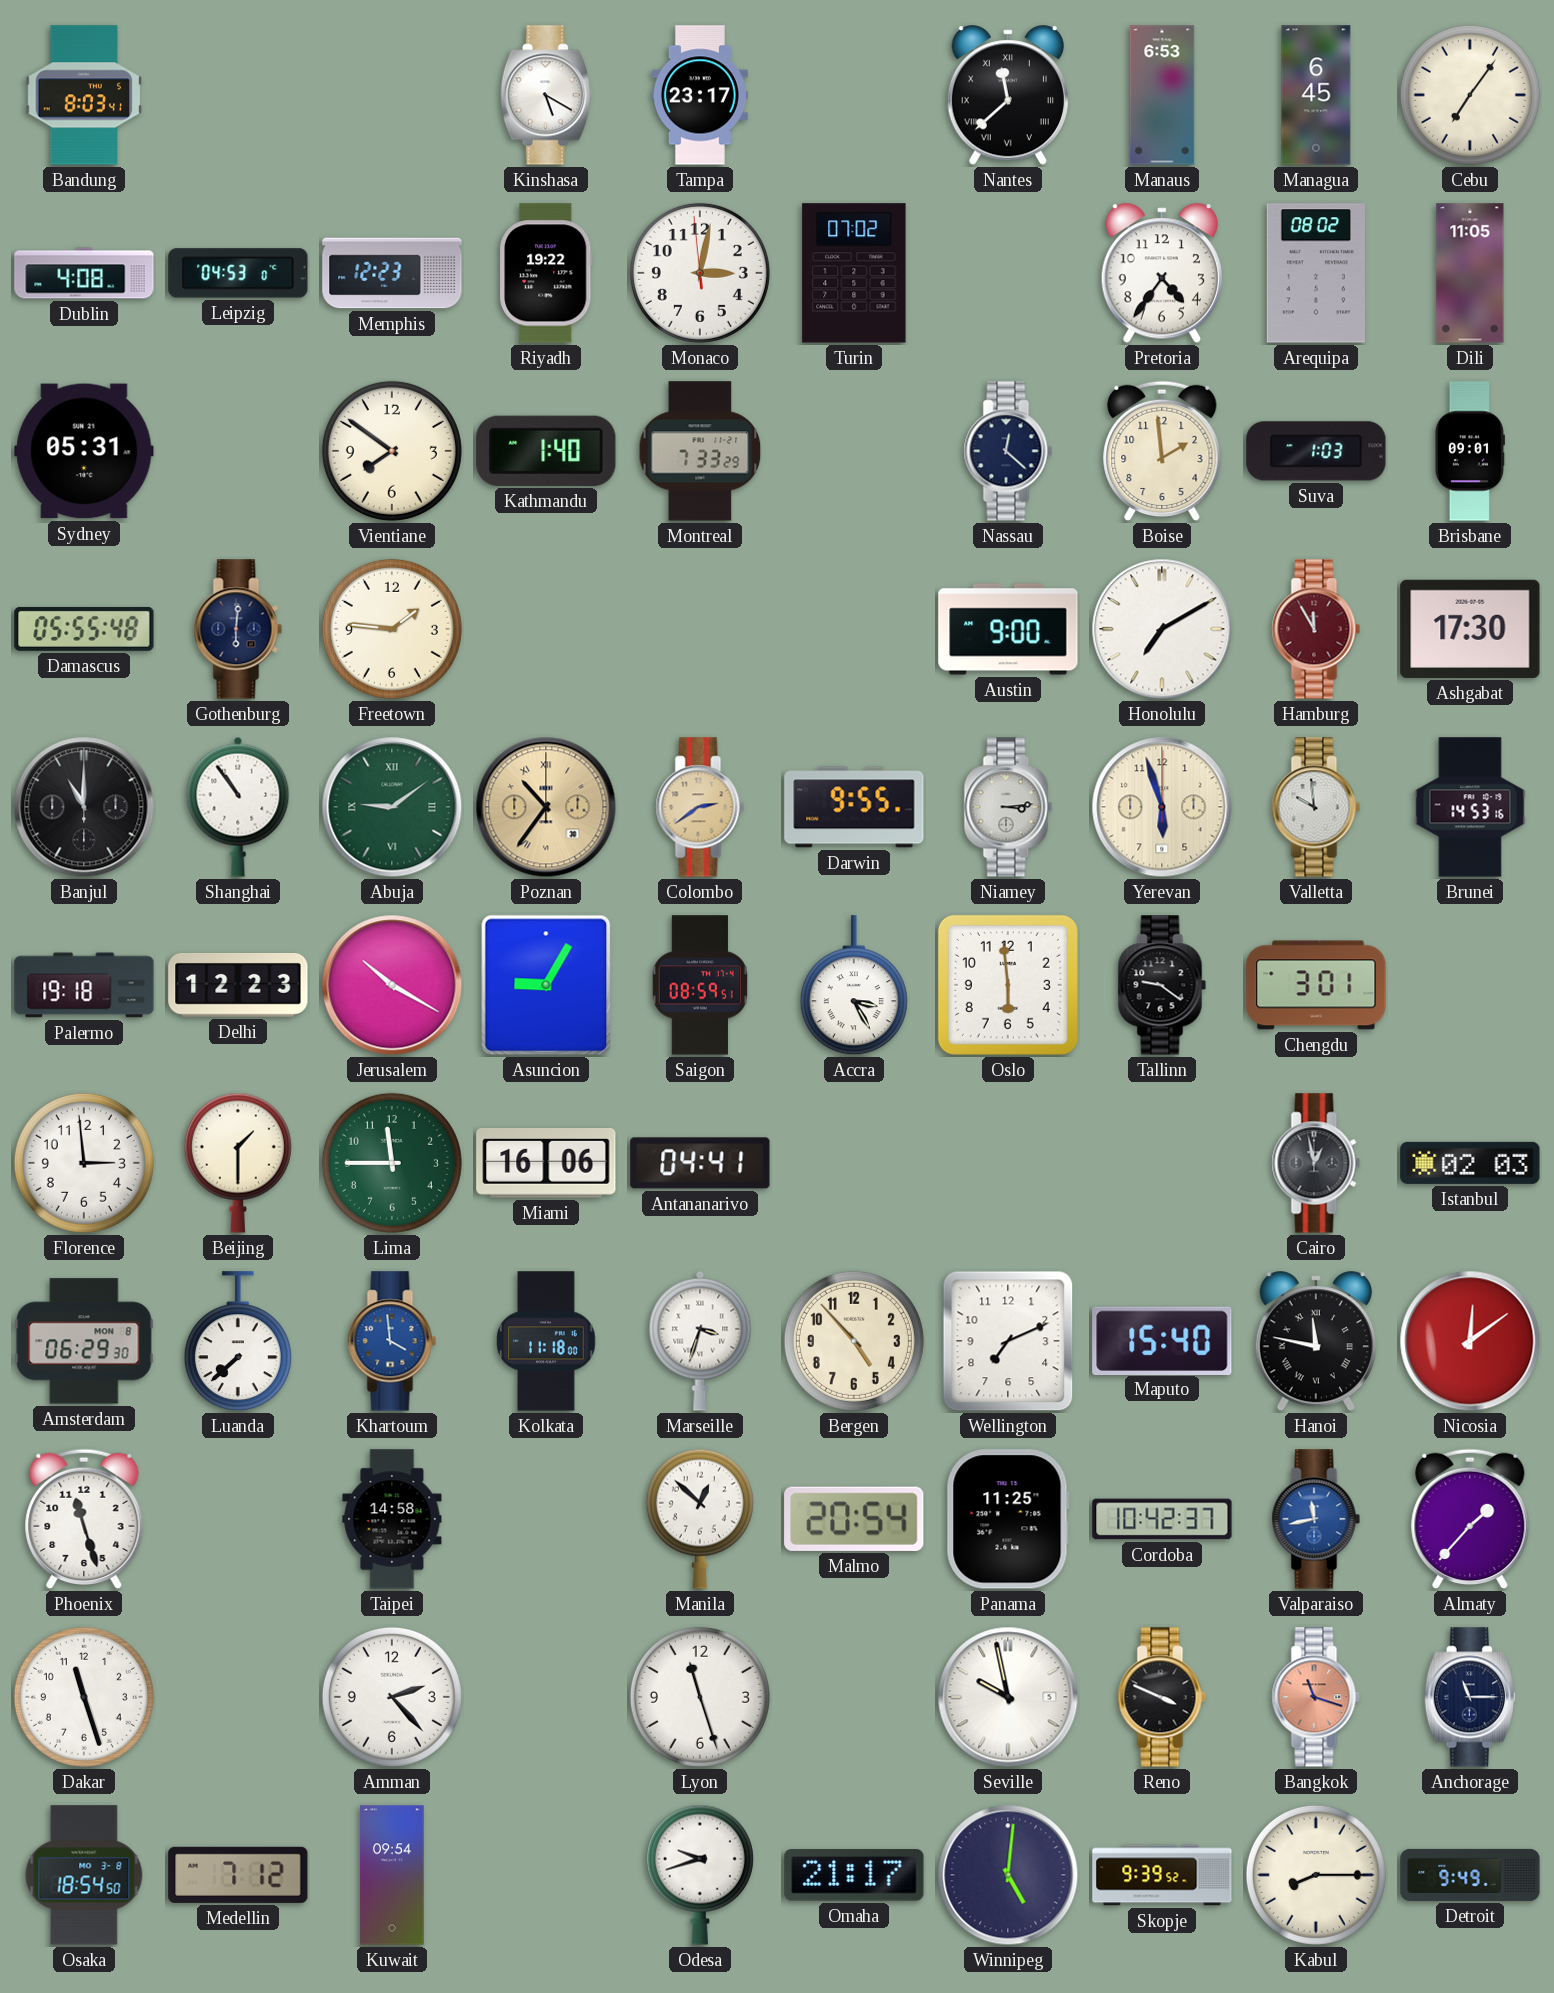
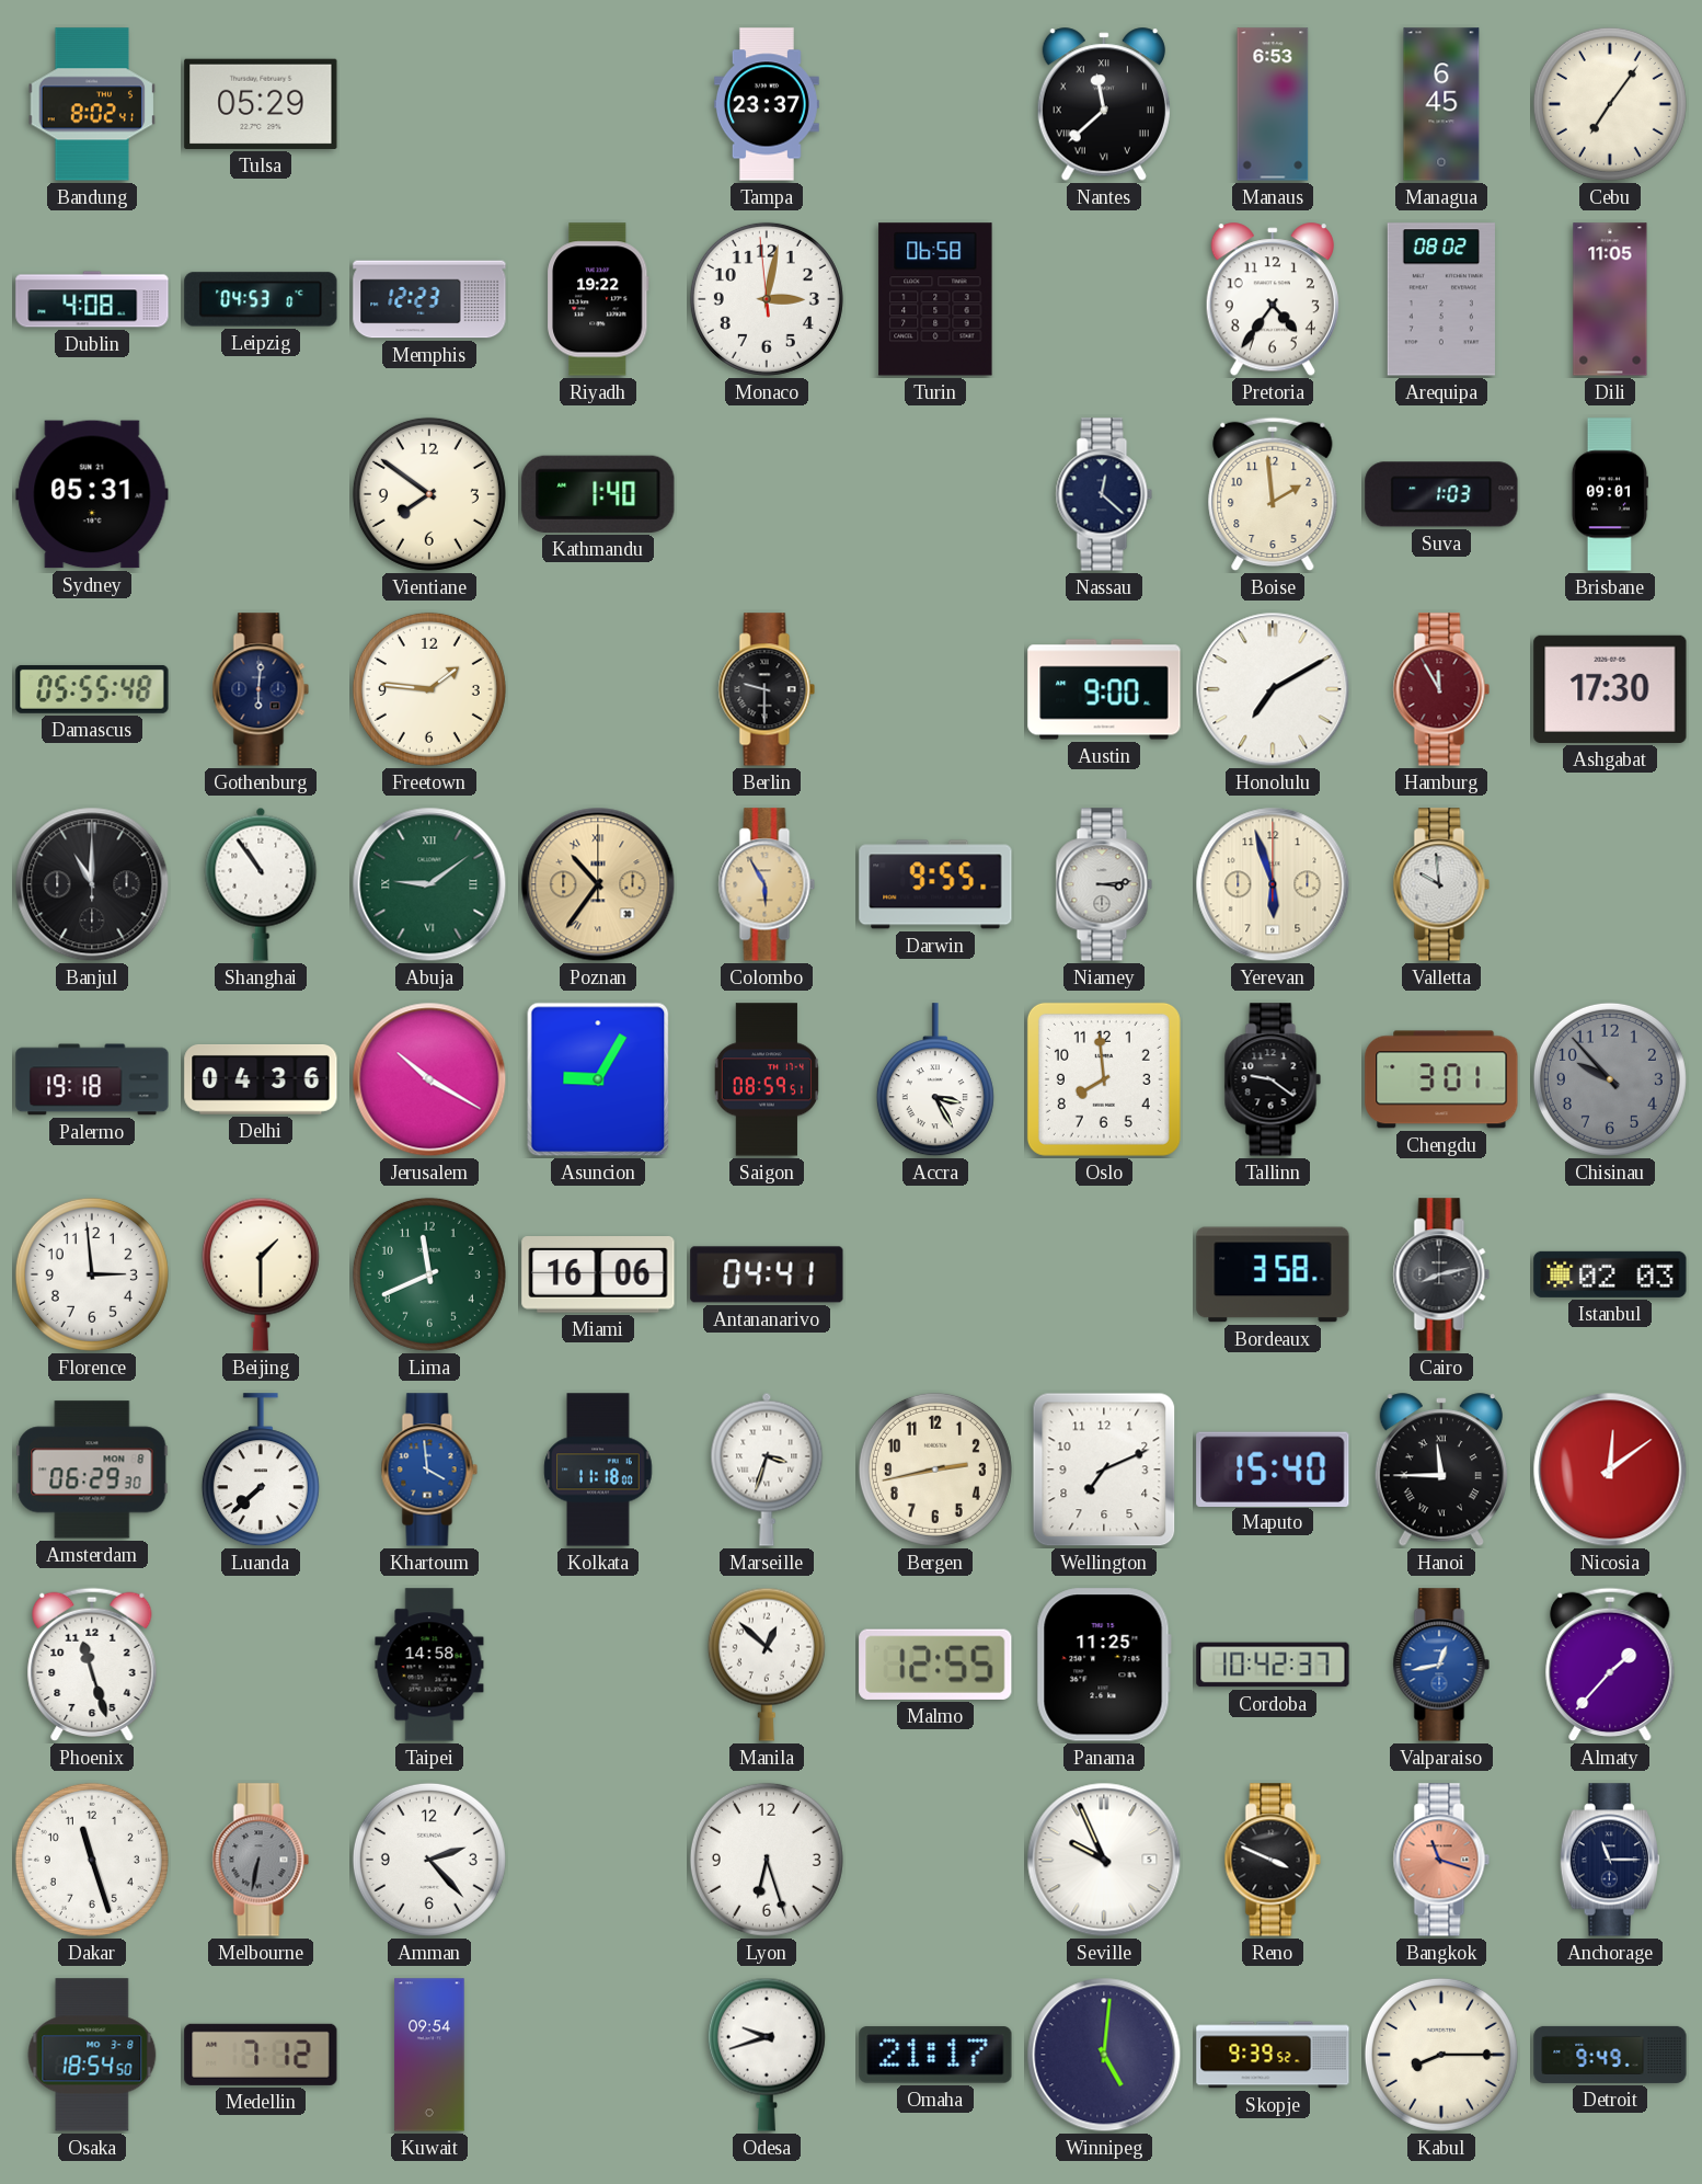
Bandung: 8:03 -> 8:02
Tulsa: none -> 05:29
Kinshasa: 5:20 -> none
Tampa: 23:17 -> 23:37
Turin: 07:02 -> 06:58
Montreal: 7:33 -> none
Berlin: none -> 9:30
Colombo: 2:39 -> 5:55
Brunei: 14:53 -> none
Delhi: 12:23 -> 04:36
Oslo: 5:59 -> 7:59
Chisinau: none -> 9:53
Lima: 11:45 -> 11:41
Bordeaux: none -> 3:58
Cairo: 12:58 -> 8:13
Bergen: 4:53 -> 2:43
Hanoi: 11:47 -> 11:45
Malmo: 20:54 -> 12:55
Valparaiso: 11:43 -> 12:43
Melbourne: none -> 6:32
Lyon: 11:27 -> 6:27
Seville: 9:58 -> 9:56
